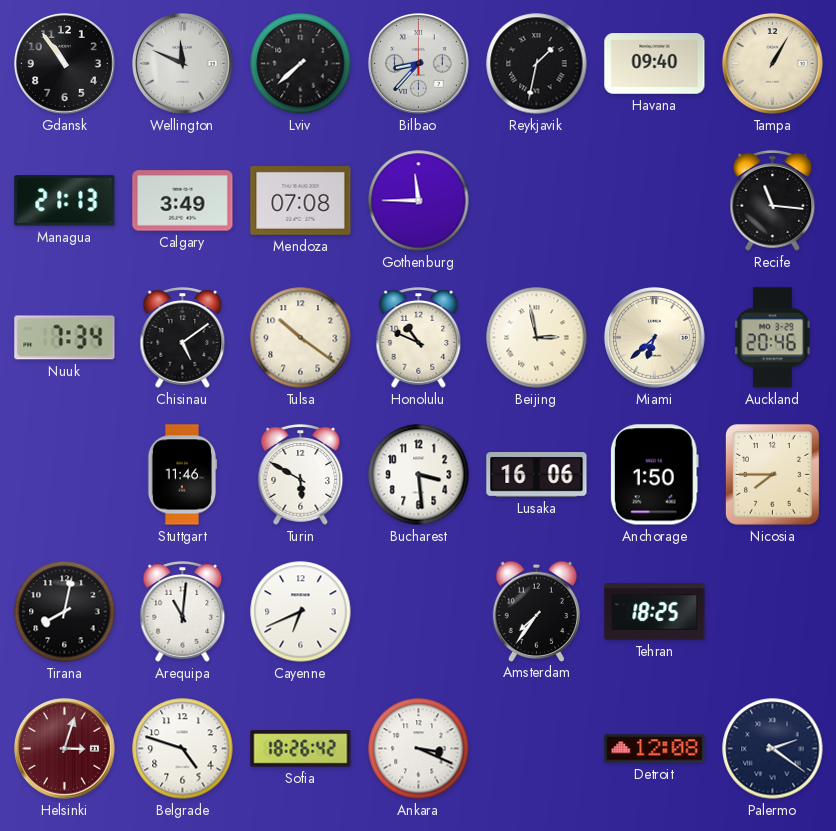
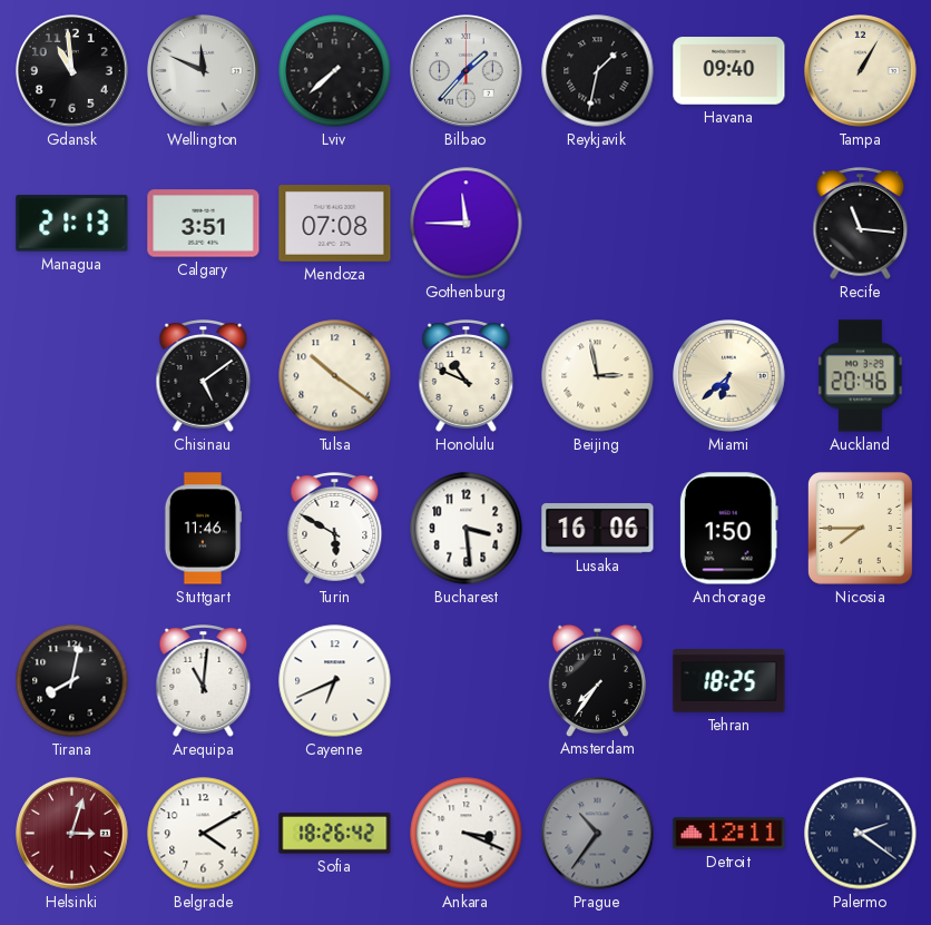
Gdansk: 10:54 -> 10:59
Bilbao: 8:37 -> 1:37
Calgary: 3:49 -> 3:51
Nuuk: 7:34 -> none
Belgrade: 4:48 -> 4:10
Prague: none -> 10:36
Detroit: 12:08 -> 12:11
